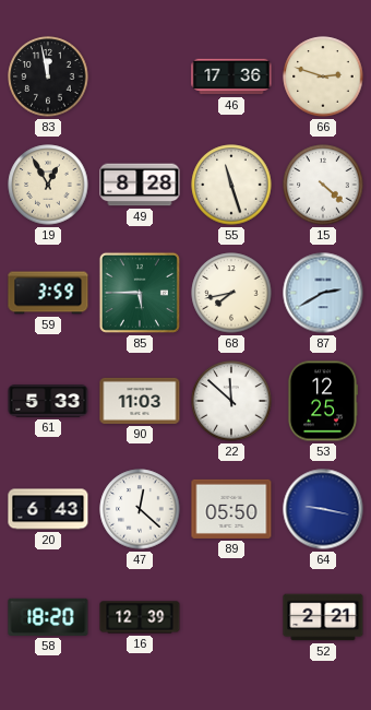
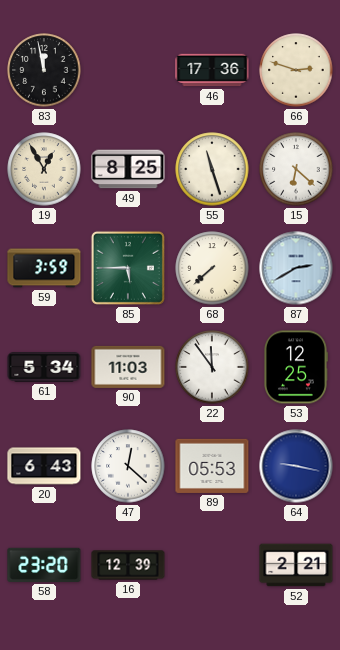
49: 8:28 -> 8:25
15: 4:22 -> 6:22
68: 7:43 -> 7:38
61: 5:33 -> 5:34
22: 11:52 -> 11:54
89: 05:50 -> 05:53
58: 18:20 -> 23:20
